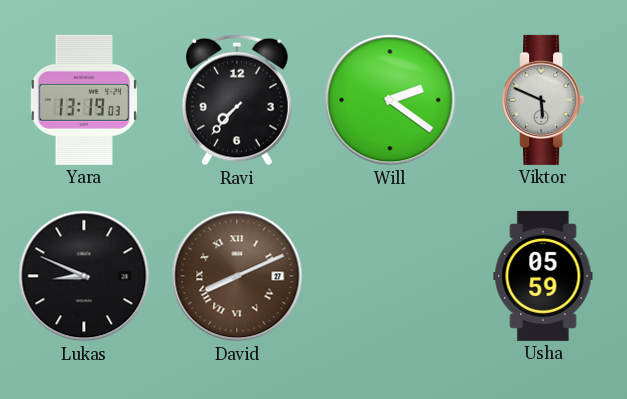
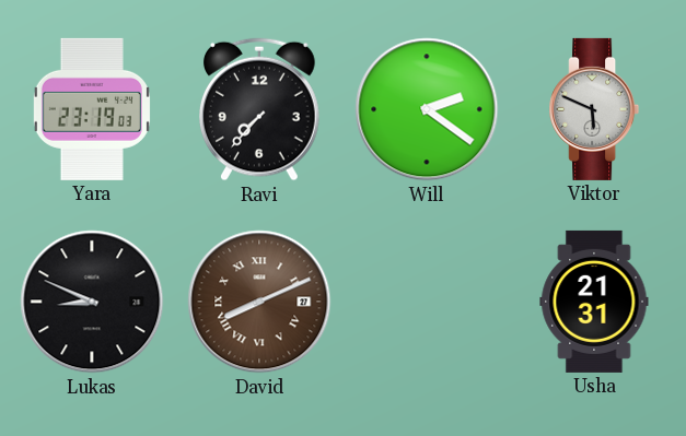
Yara: 13:19 -> 23:19
Usha: 05:59 -> 21:31
